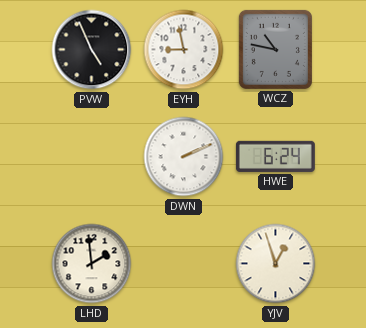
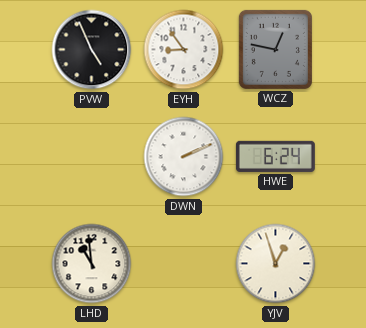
EYH: 8:58 -> 8:54
WCZ: 10:47 -> 12:47
LHD: 1:59 -> 10:59
